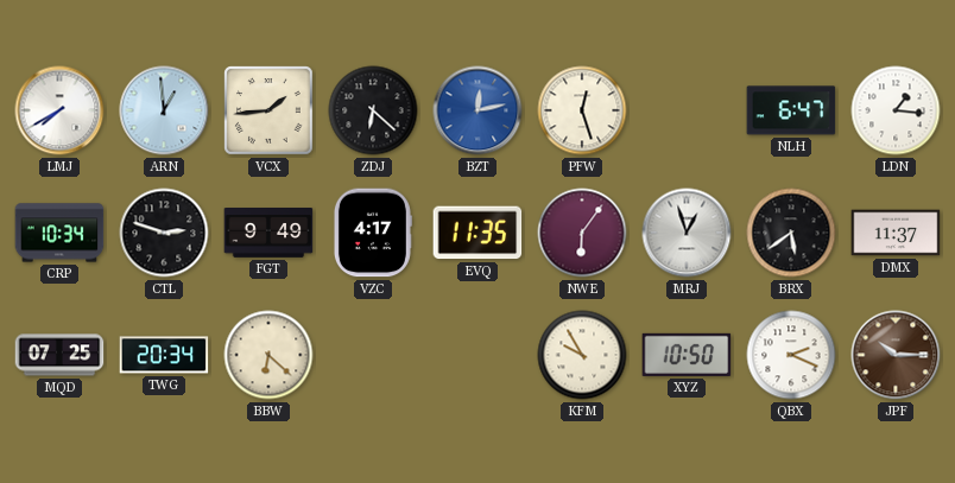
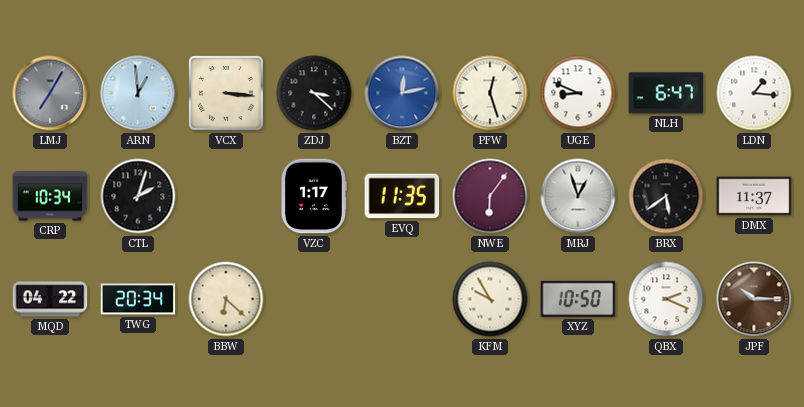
LMJ: 7:40 -> 7:05
LMJ dial: white -> grey
VCX: 1:44 -> 3:16
ZDJ: 6:22 -> 3:22
UGE: none -> 8:49
CTL: 2:48 -> 2:03
FGT: 9:49 -> none
VZC: 4:17 -> 1:17
MQD: 07:25 -> 04:22
